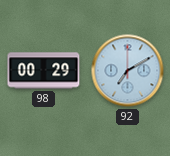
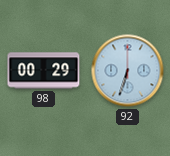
92: 7:10 -> 6:33
